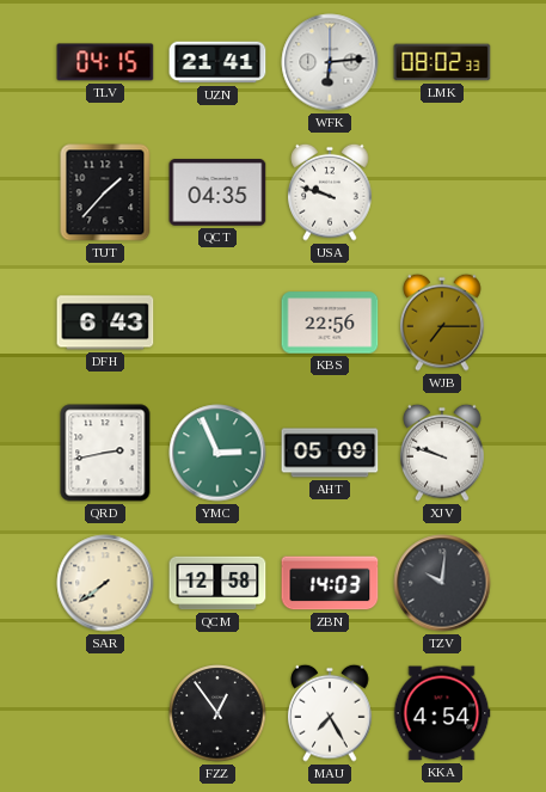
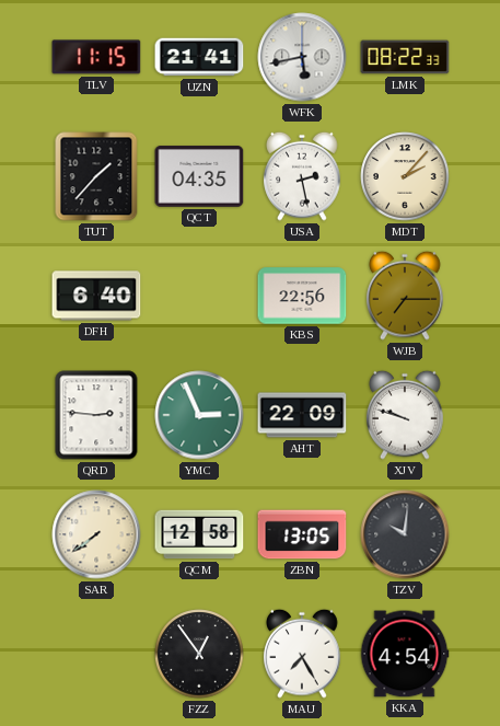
TLV: 04:15 -> 11:15
WFK: 6:14 -> 5:43
LMK: 08:02 -> 08:22
USA: 9:48 -> 2:28
MDT: none -> 2:07
DFH: 6:43 -> 6:40
QRD: 2:43 -> 2:46
AHT: 05:09 -> 22:09
ZBN: 14:03 -> 13:05
